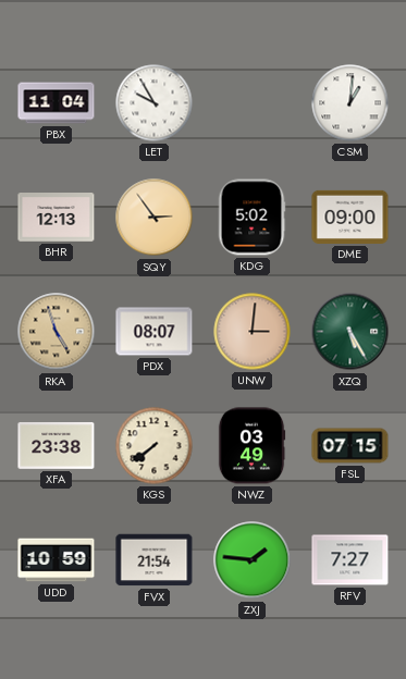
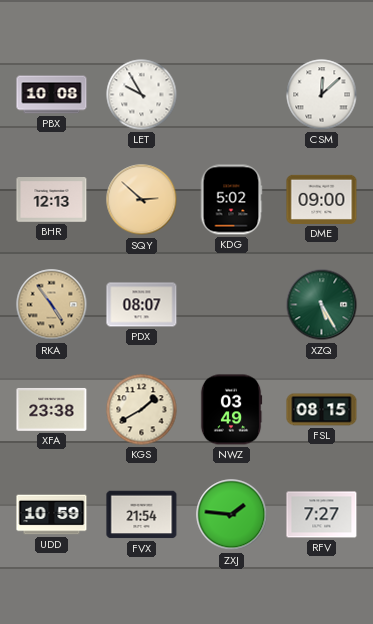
PBX: 11:04 -> 10:08
CSM: 1:01 -> 12:08
SQY: 2:54 -> 2:52
RKA: 4:57 -> 4:54
UNW: 3:01 -> none
KGS: 7:39 -> 1:40
FSL: 07:15 -> 08:15
